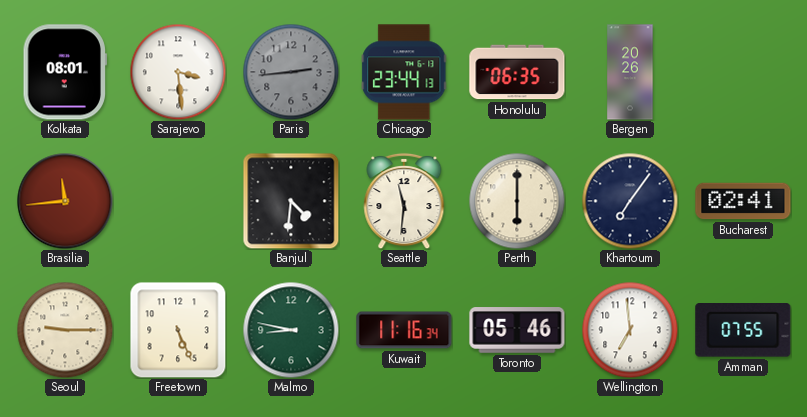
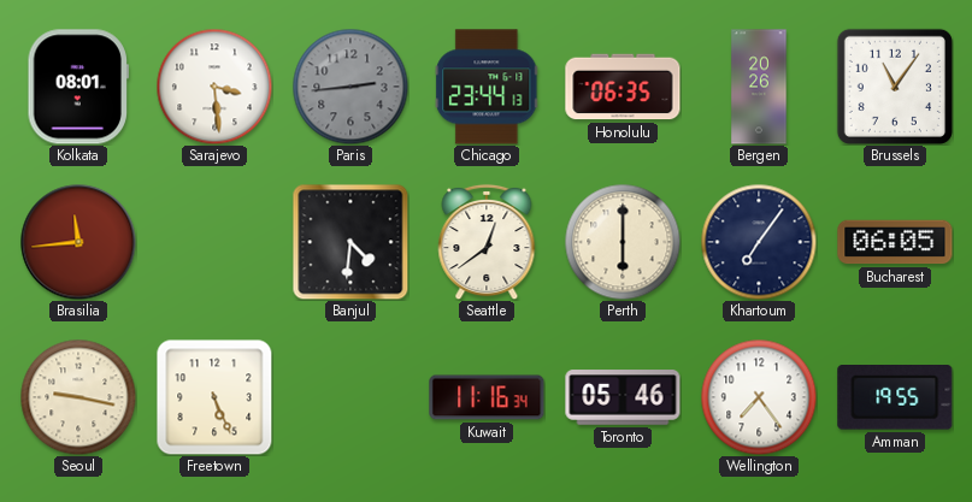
Brussels: none -> 11:06
Seattle: 11:31 -> 12:39
Bucharest: 02:41 -> 06:05
Seoul: 9:15 -> 9:17
Malmo: 8:47 -> none
Wellington: 6:59 -> 7:24
Amman: 07:55 -> 19:55
